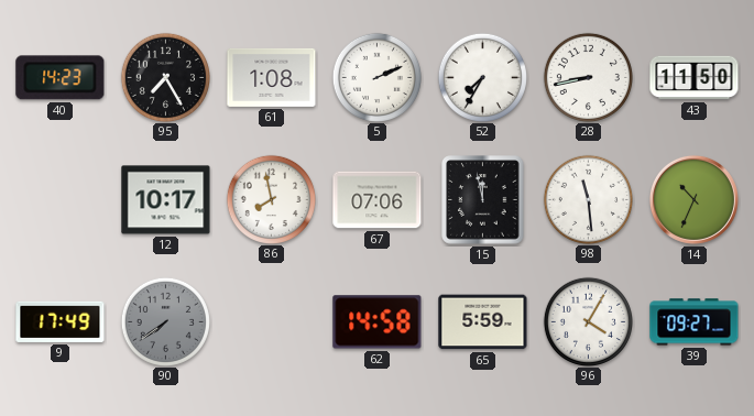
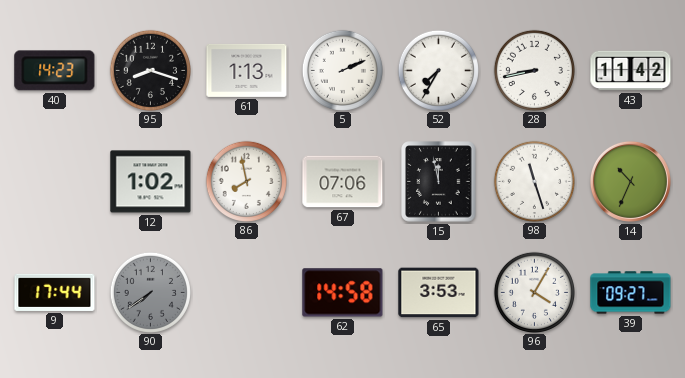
95: 7:25 -> 8:18
61: 1:08 -> 1:13
43: 11:50 -> 11:42
12: 10:17 -> 1:02
98: 11:29 -> 11:27
9: 17:49 -> 17:44
65: 5:59 -> 3:53
